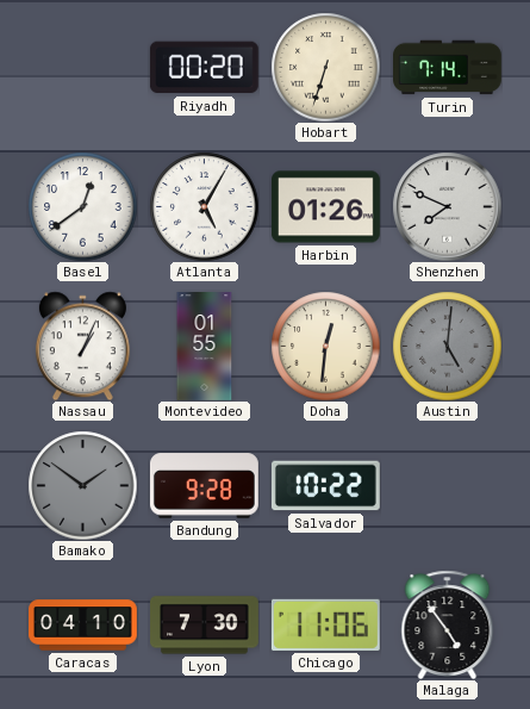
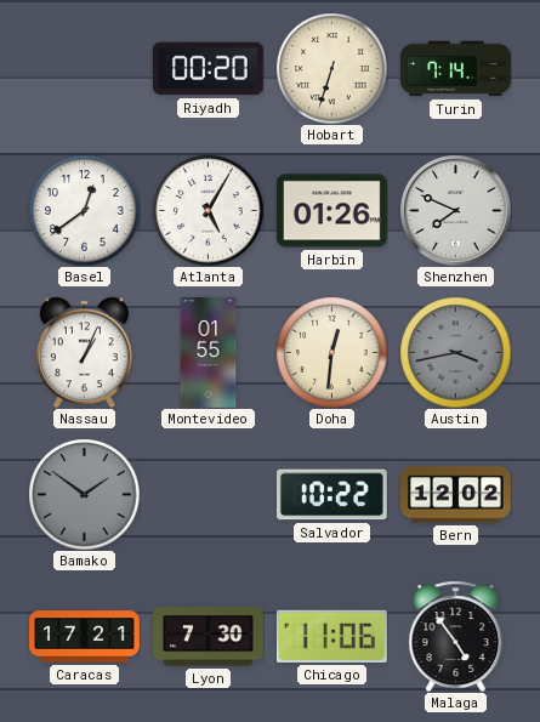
Austin: 5:01 -> 3:43
Bandung: 9:28 -> none
Bern: none -> 12:02
Caracas: 04:10 -> 17:21
